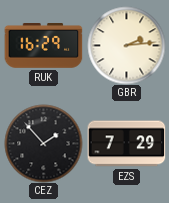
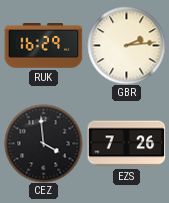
CEZ: 1:53 -> 3:59
EZS: 7:29 -> 7:26
